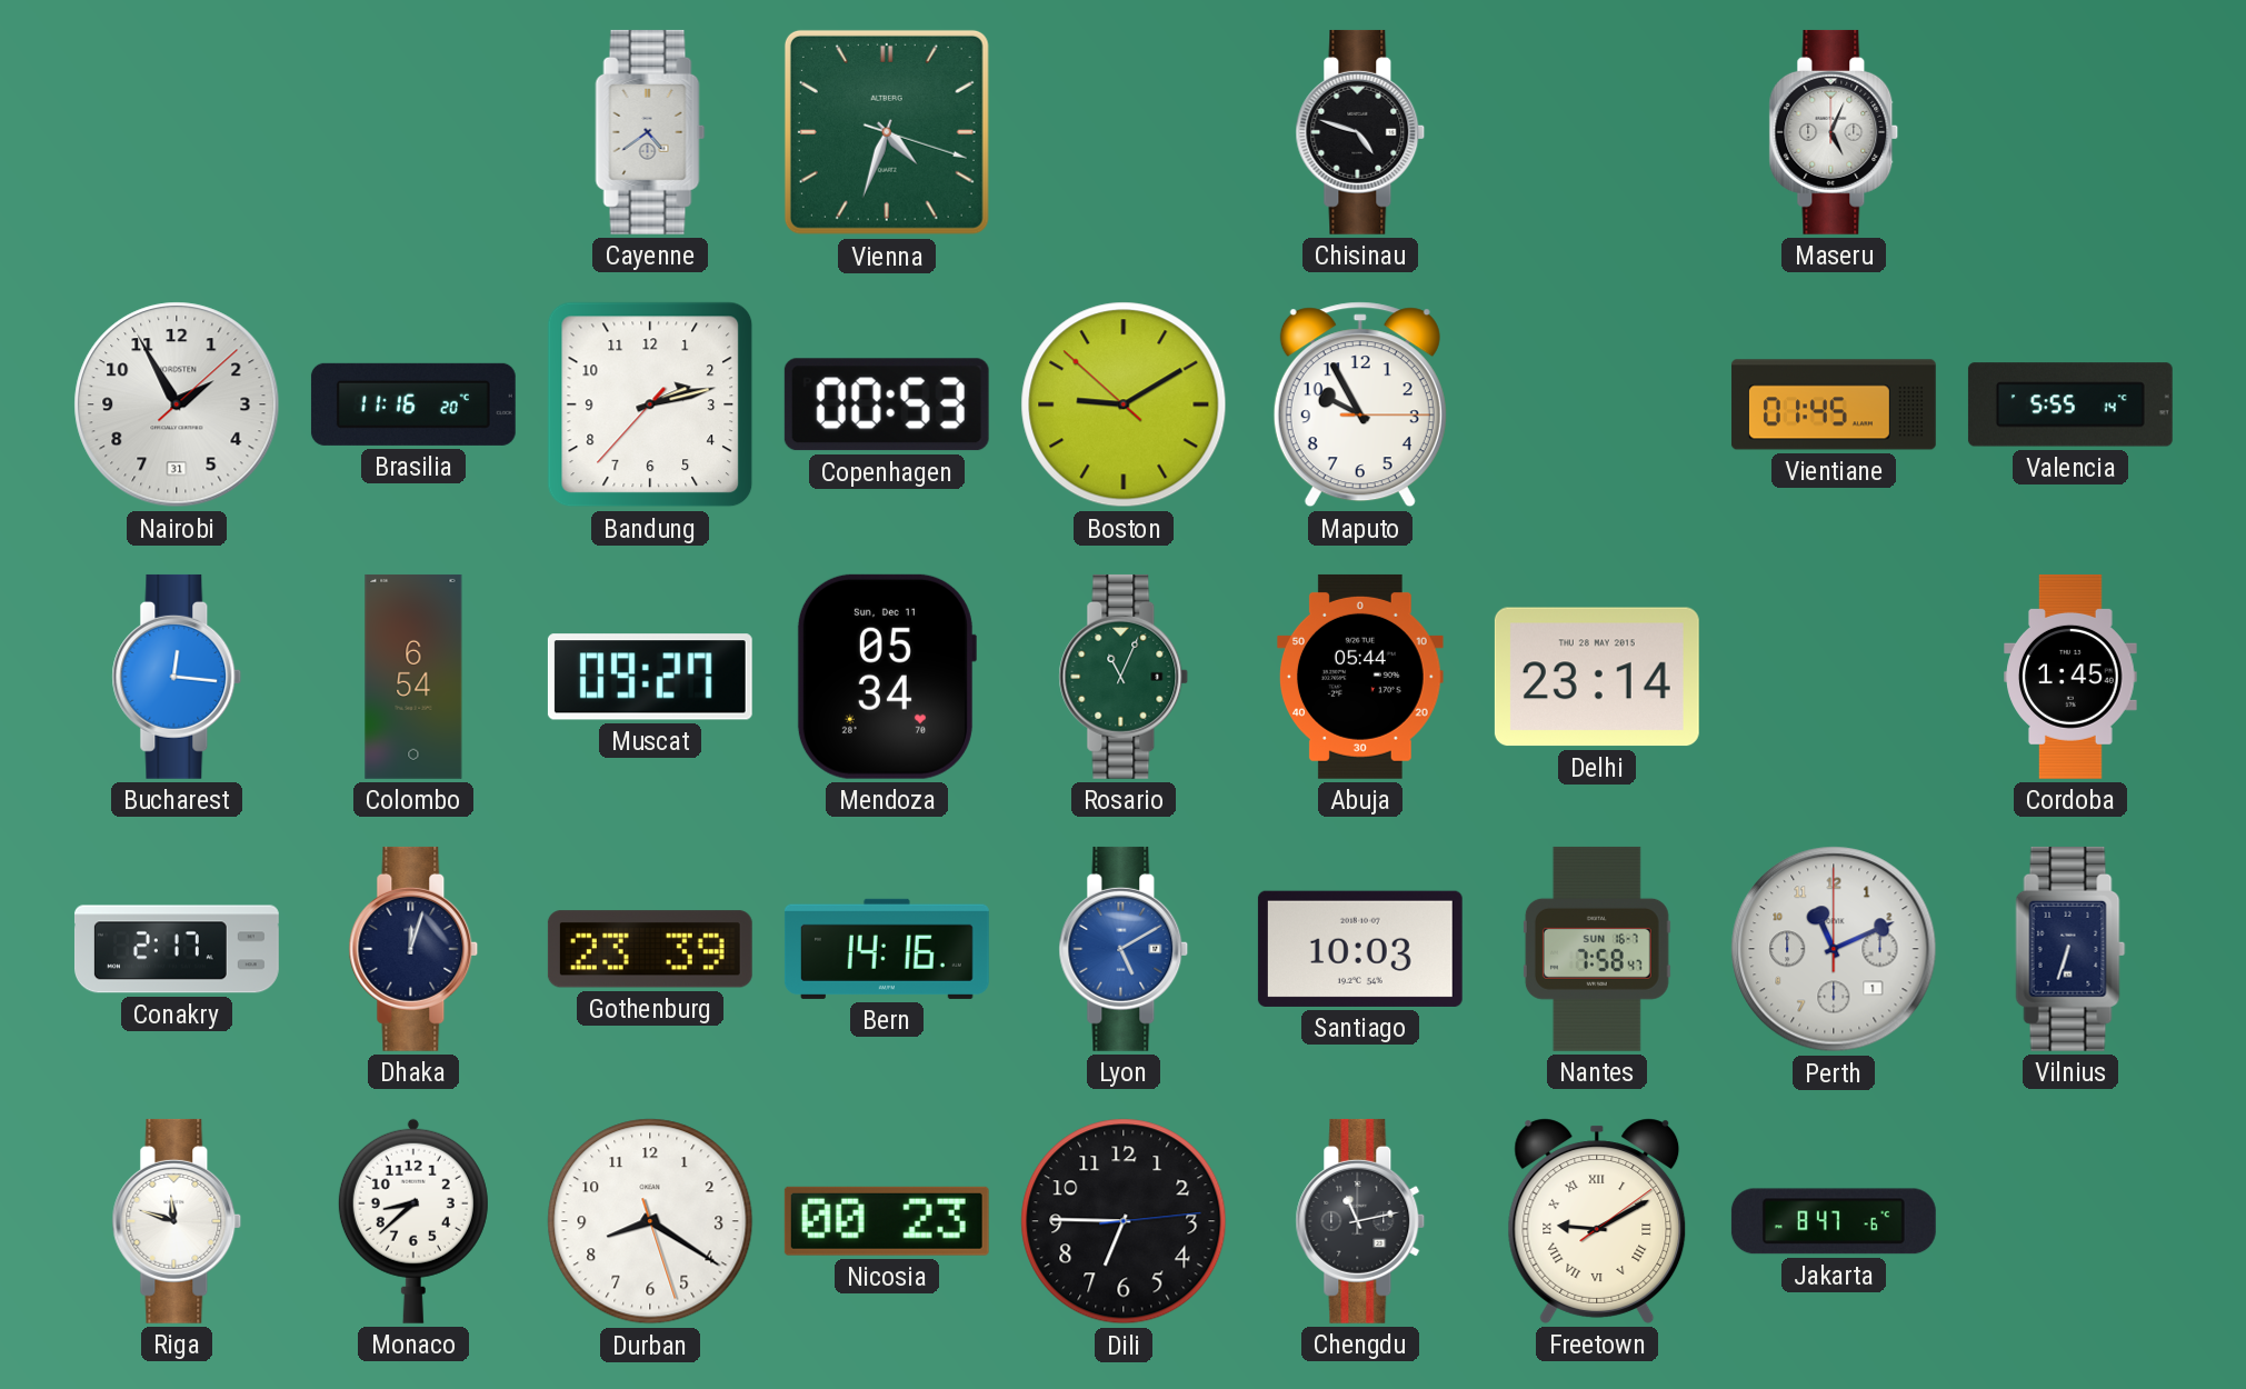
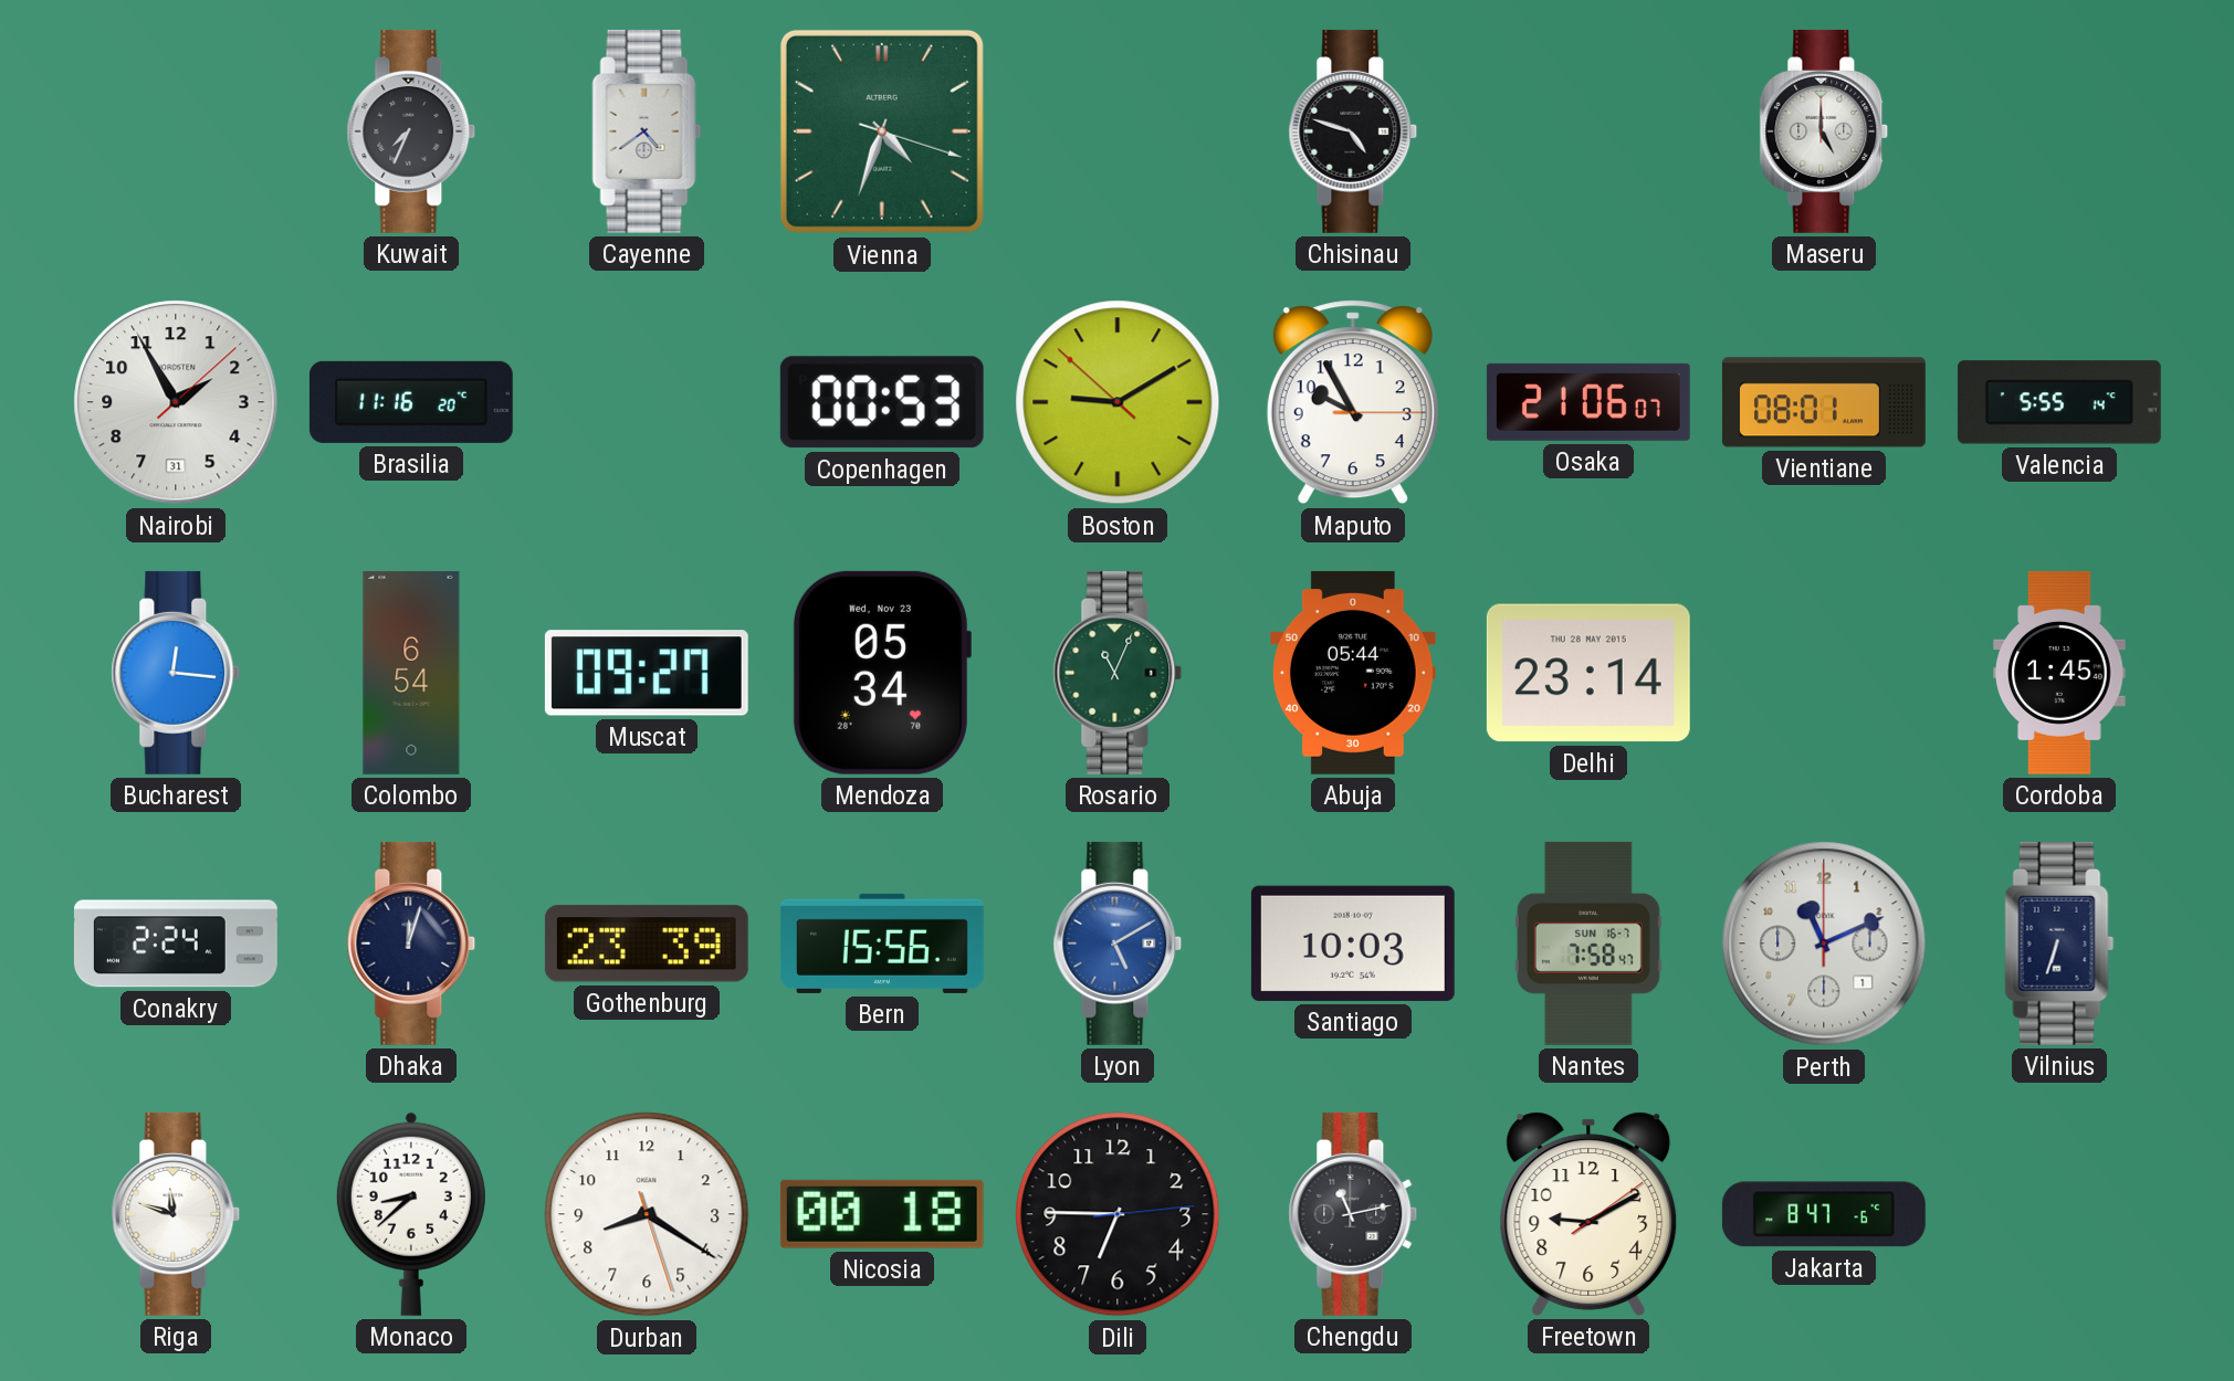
Kuwait: none -> 7:34
Maseru: 5:04 -> 5:00
Bandung: 2:12 -> none
Osaka: none -> 21:06
Vientiane: 01:45 -> 08:01
Mendoza date: Sun, Dec 11 -> Wed, Nov 23
Conakry: 2:17 -> 2:24
Bern: 14:16 -> 15:56
Nicosia: 00:23 -> 00:18
Freetown numerals: Roman -> Arabic
